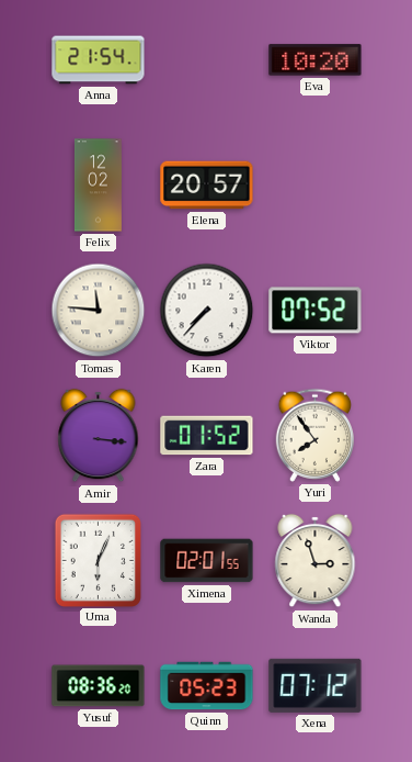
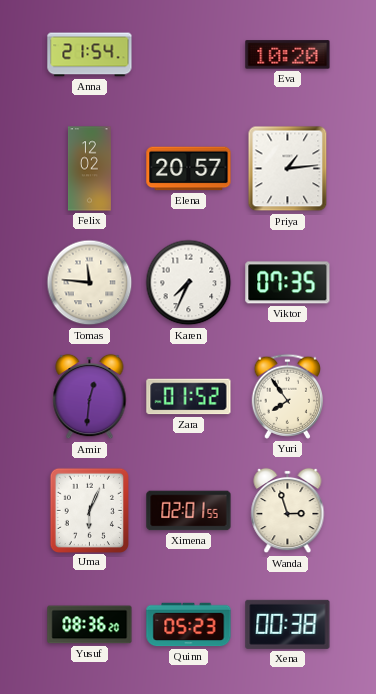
Priya: none -> 1:14
Karen: 7:37 -> 7:34
Viktor: 07:52 -> 07:35
Amir: 3:16 -> 12:31
Xena: 07:12 -> 00:38
